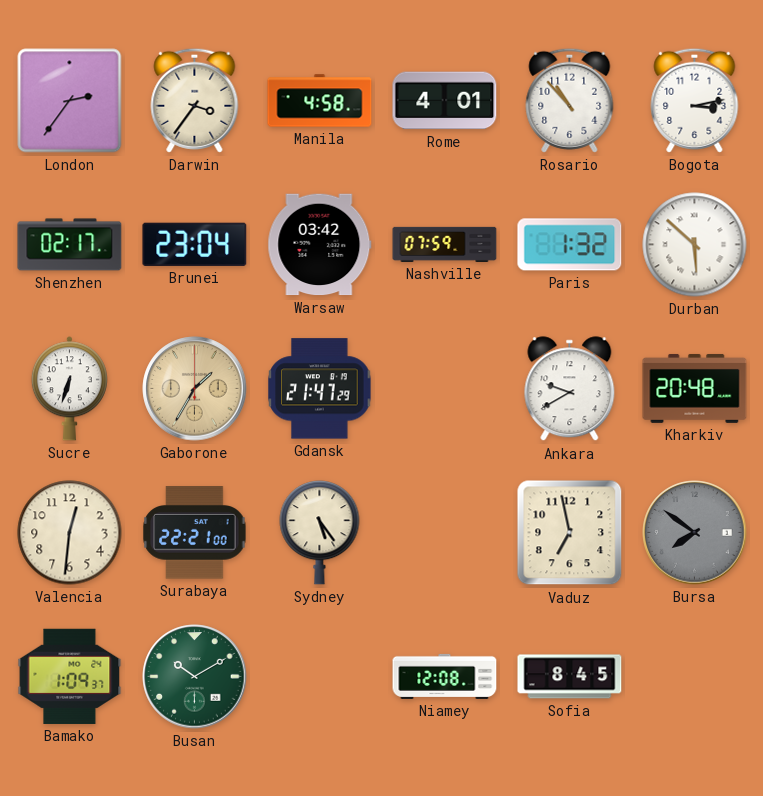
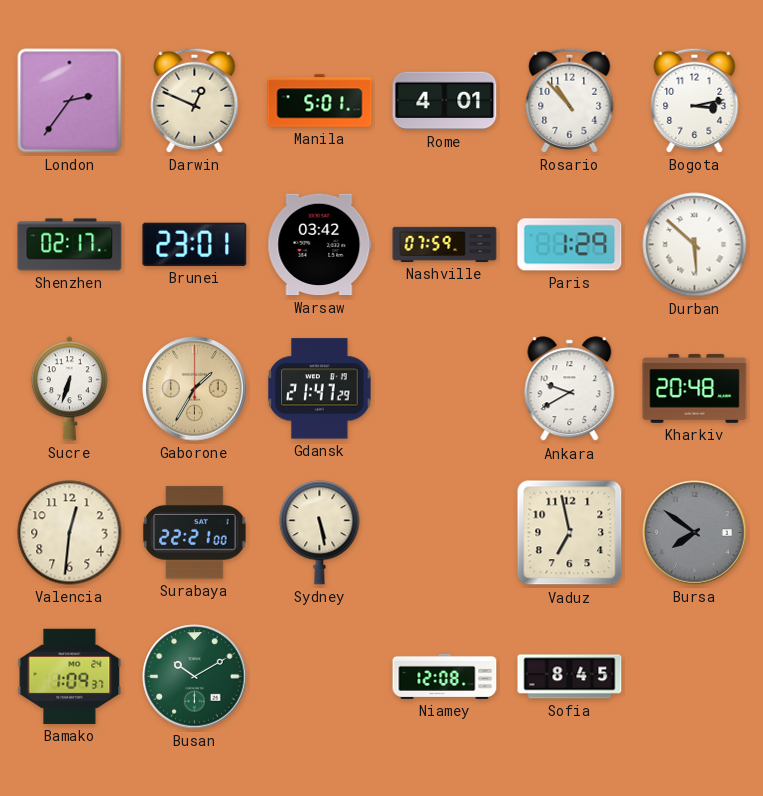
Darwin: 3:36 -> 12:49
Manila: 4:58 -> 5:01
Brunei: 23:04 -> 23:01
Paris: 1:32 -> 1:29
Sydney: 5:24 -> 5:28
